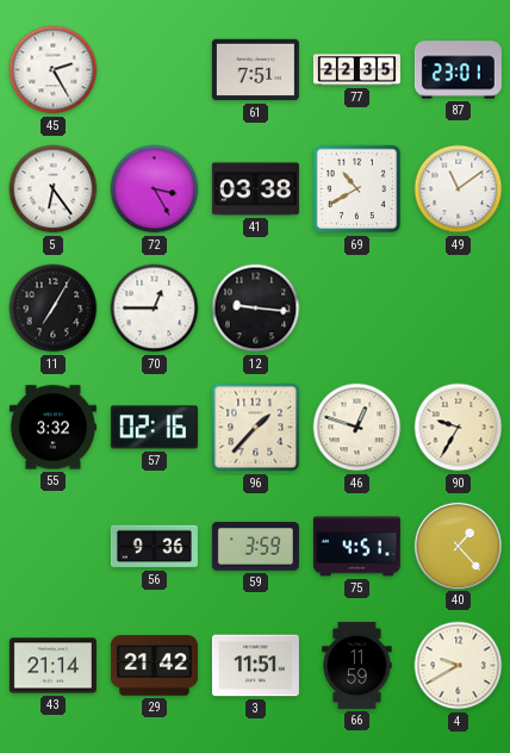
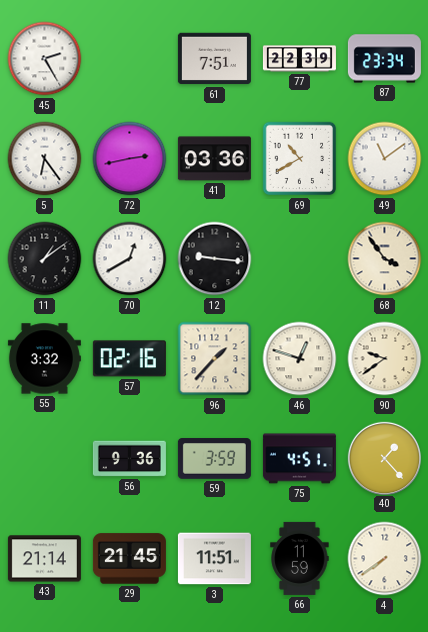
77: 22:35 -> 22:39
87: 23:01 -> 23:34
72: 3:25 -> 2:43
41: 03:38 -> 03:36
11: 7:05 -> 1:09
70: 12:45 -> 12:40
68: none -> 3:54
90: 9:35 -> 9:39
29: 21:42 -> 21:45
4: 9:40 -> 7:39
